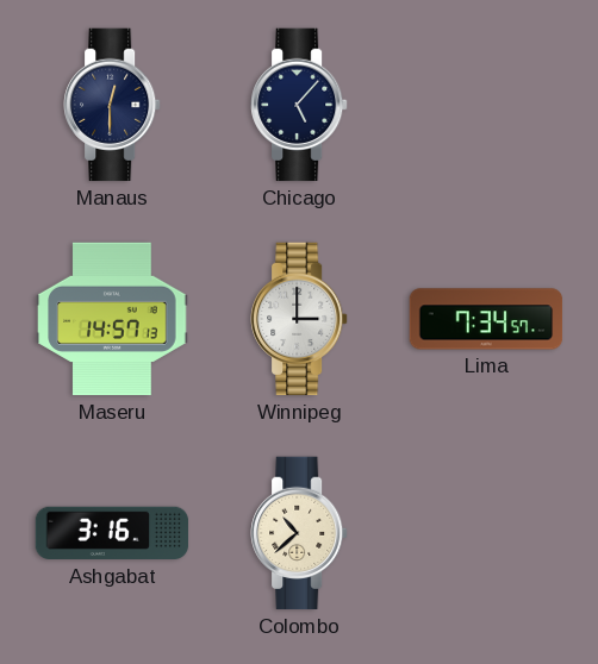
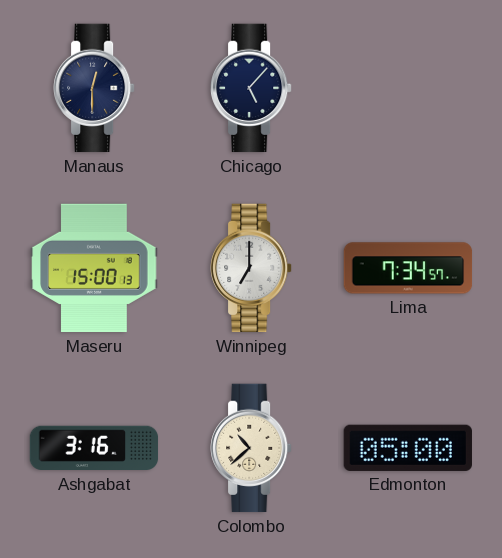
Maseru: 14:57 -> 15:00
Winnipeg: 3:00 -> 7:00
Edmonton: none -> 05:00
